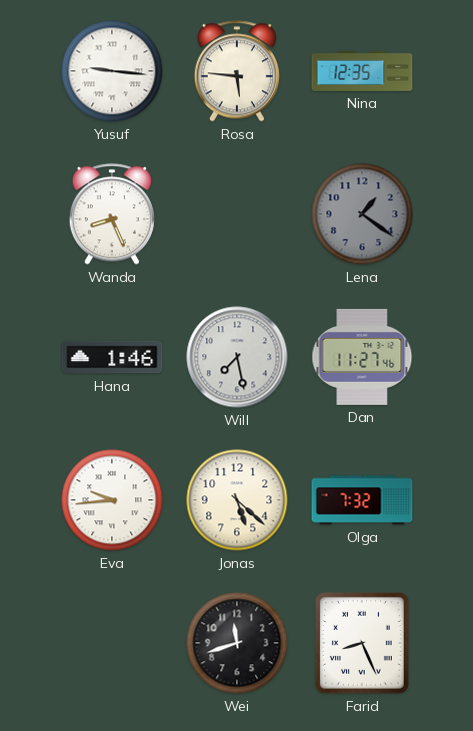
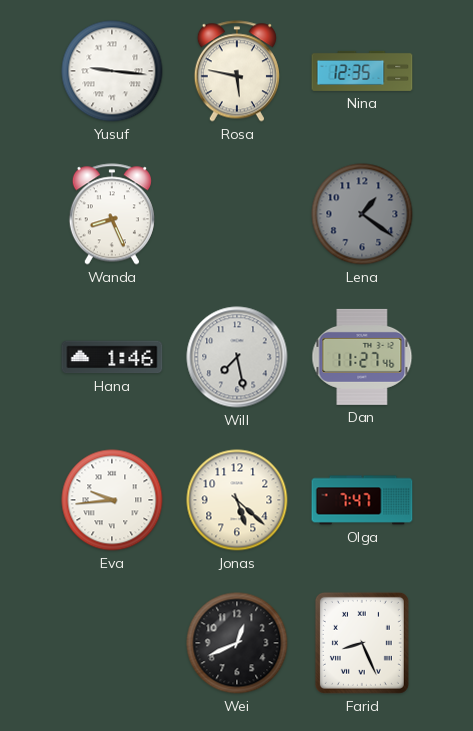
Rosa: 5:46 -> 5:47
Olga: 7:32 -> 7:47
Wei: 11:42 -> 12:41
